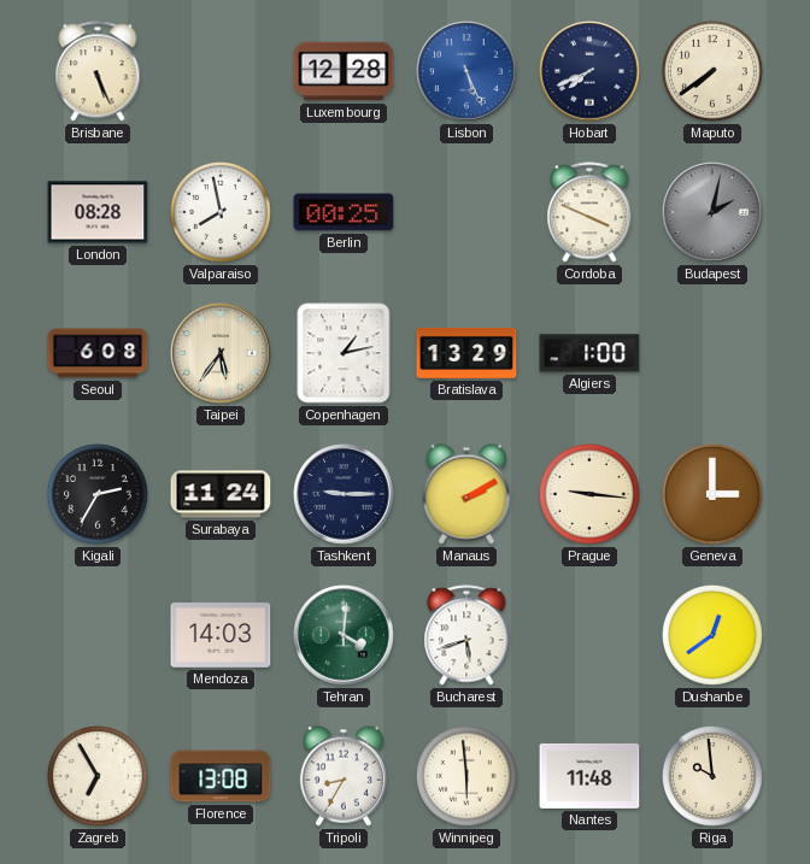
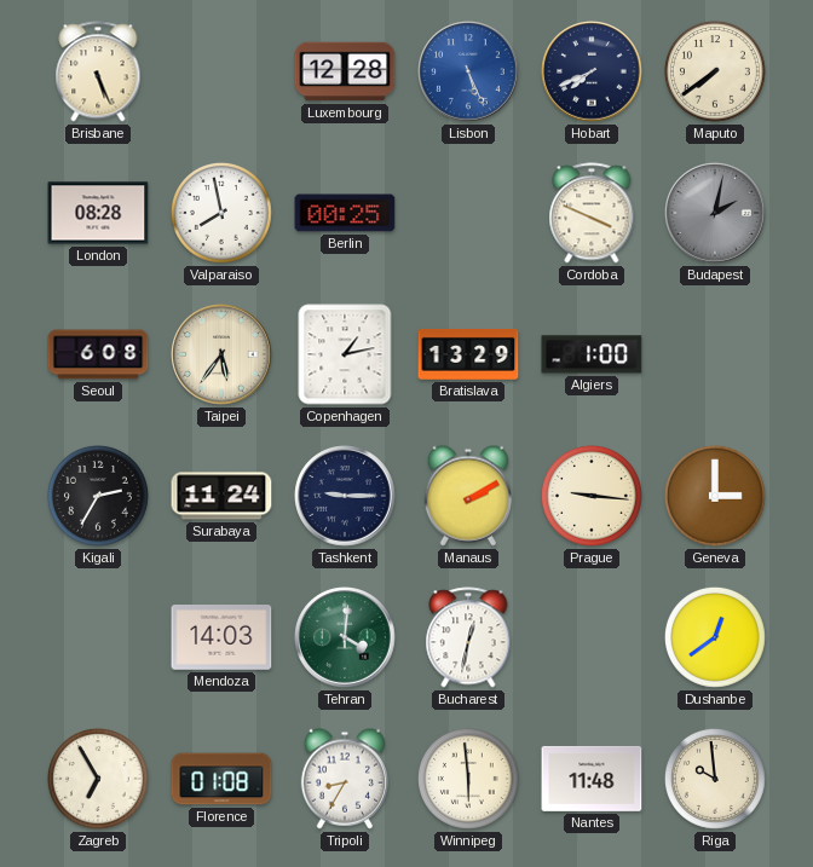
Bucharest: 5:42 -> 12:32
Florence: 13:08 -> 01:08
